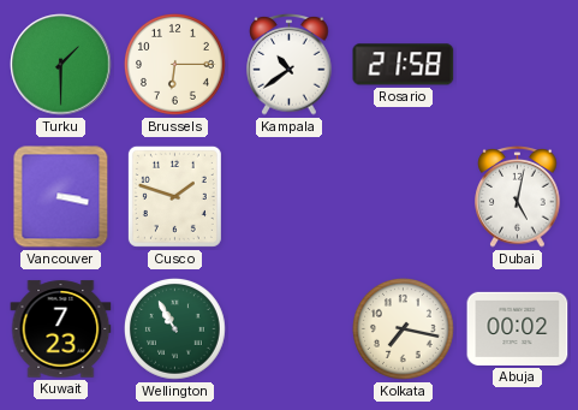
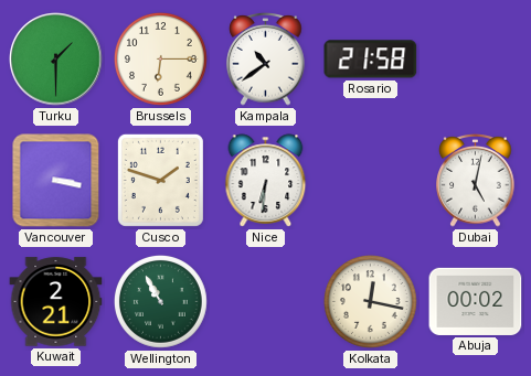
Nice: none -> 6:31
Kuwait: 7:23 -> 2:21
Kolkata: 7:17 -> 12:17
